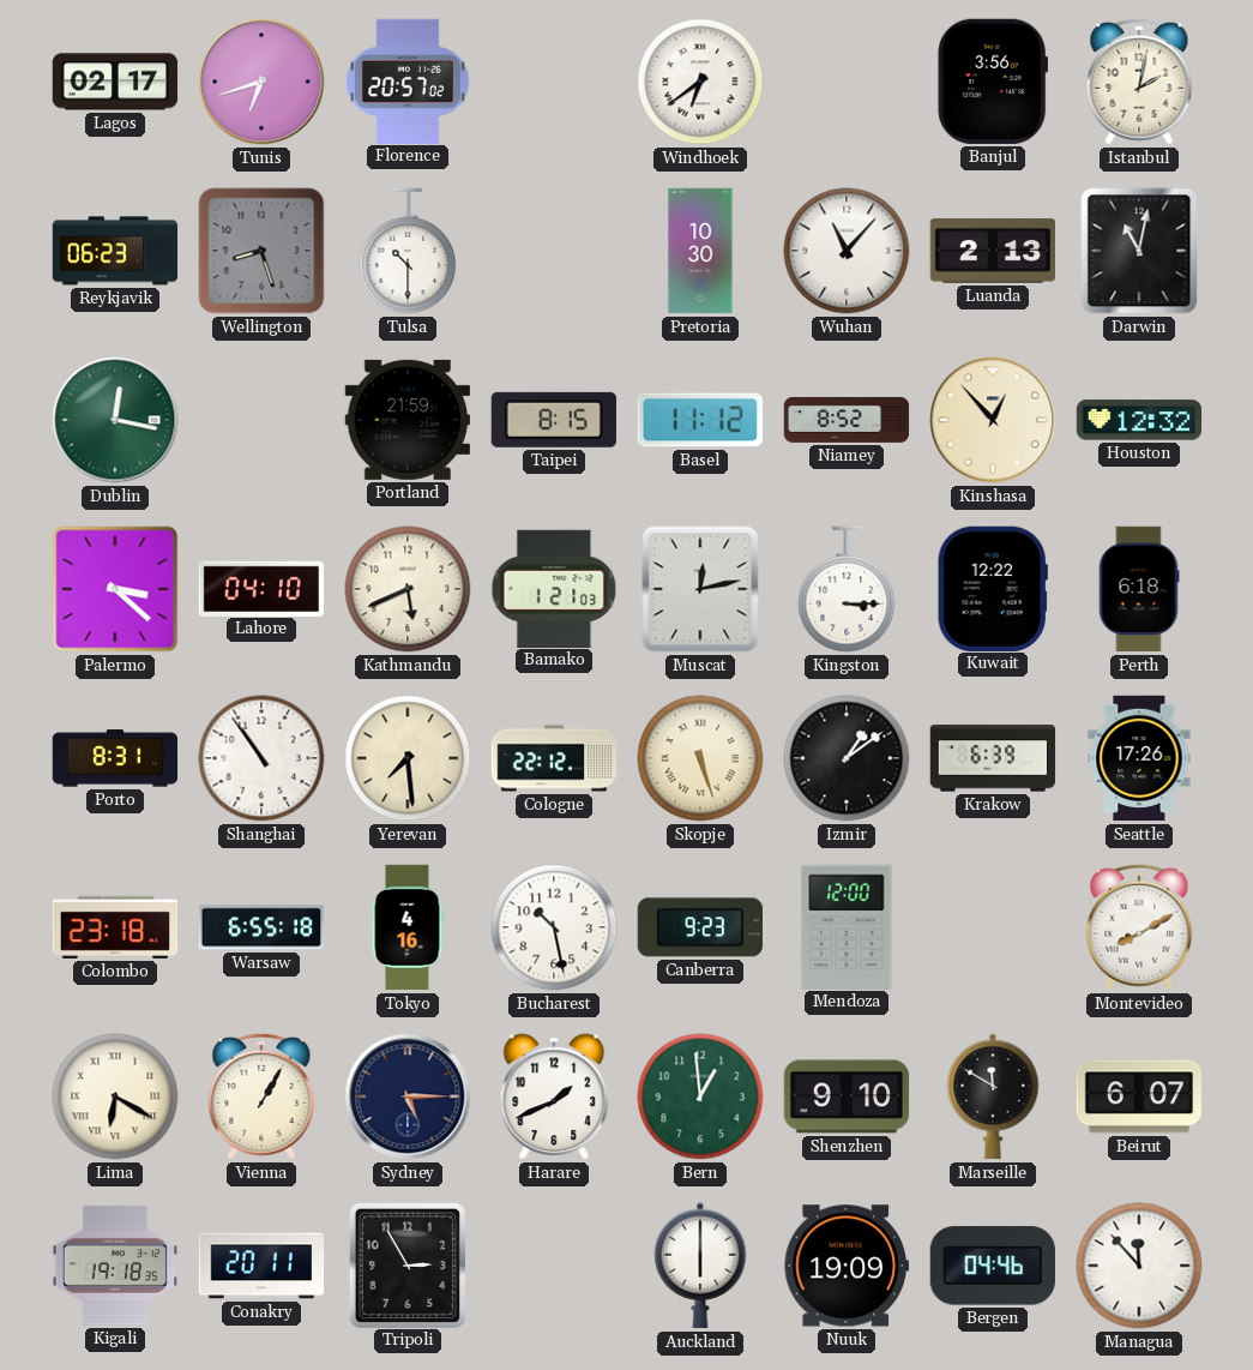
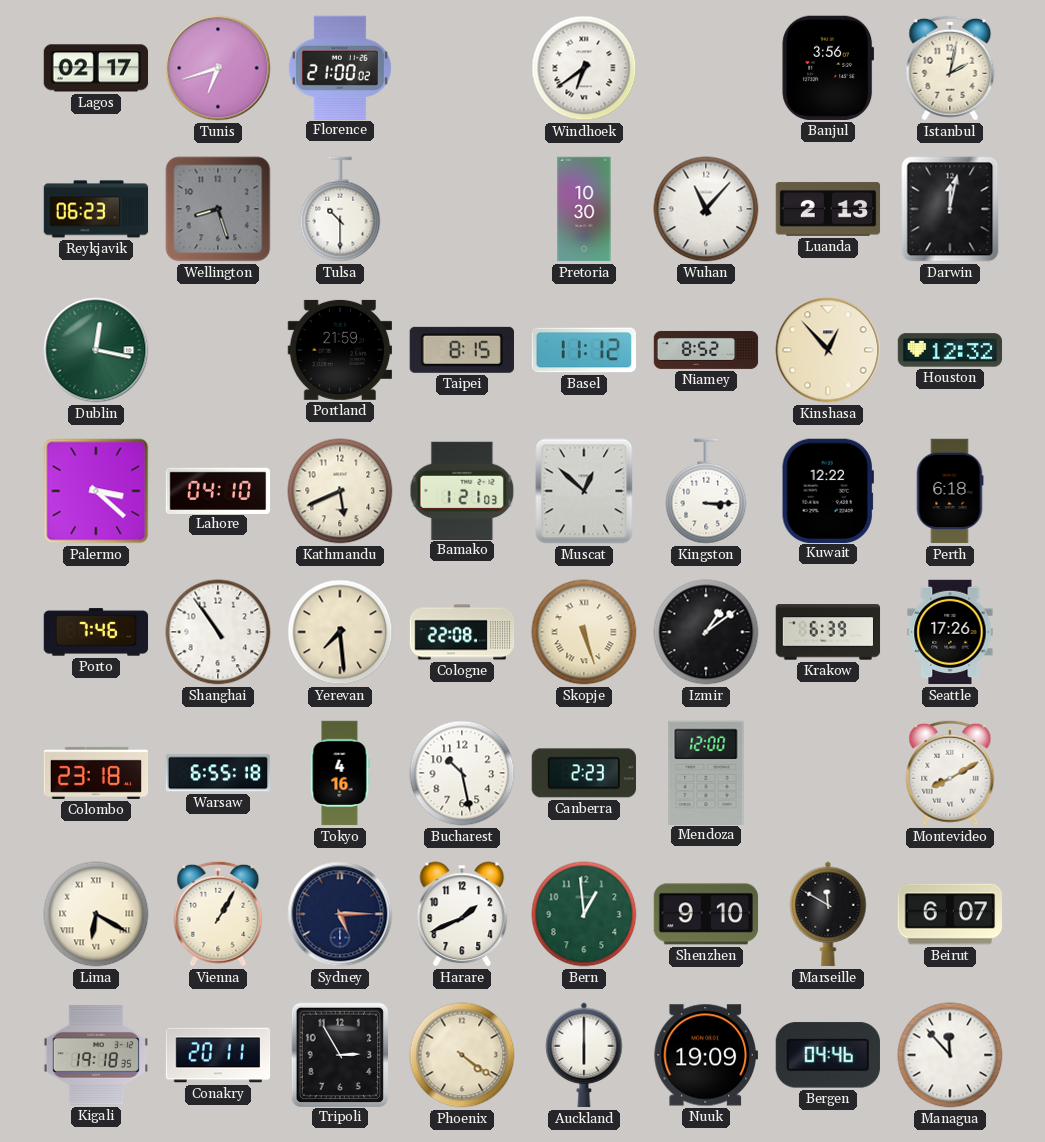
Florence: 20:57 -> 21:00
Darwin: 11:02 -> 12:02
Muscat: 12:13 -> 12:52
Porto: 8:31 -> 7:46
Cologne: 22:12 -> 22:08
Canberra: 9:23 -> 2:23
Phoenix: none -> 4:21
